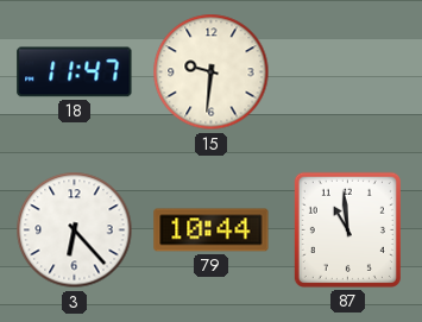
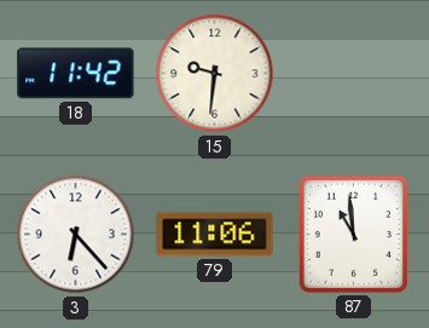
18: 11:47 -> 11:42
79: 10:44 -> 11:06
